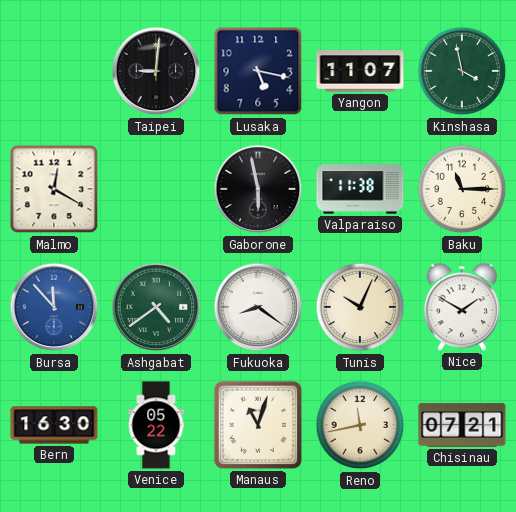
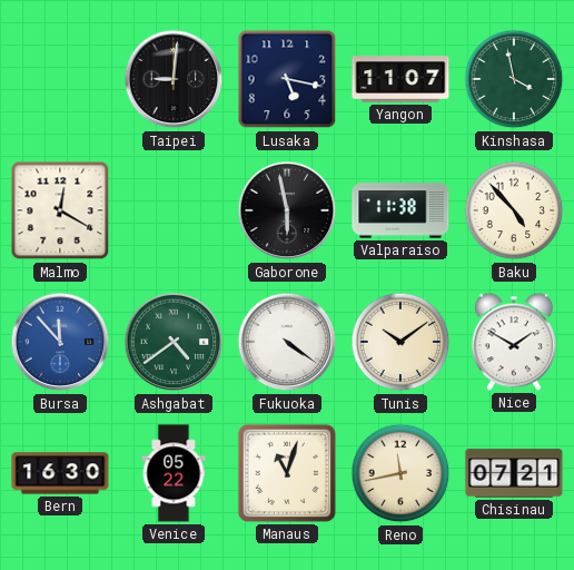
Baku: 11:15 -> 4:53
Fukuoka: 8:21 -> 4:21
Tunis: 10:04 -> 10:09
